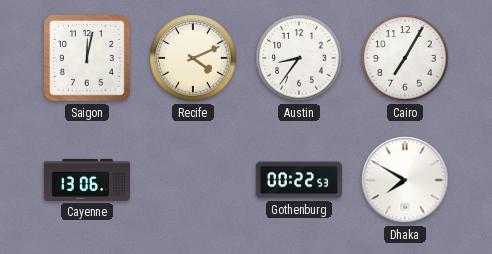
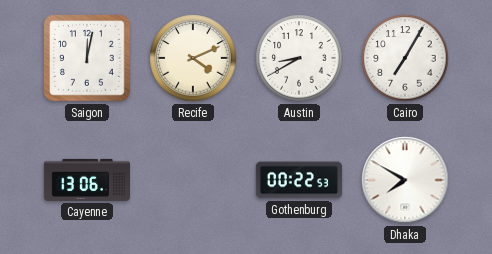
Austin: 8:36 -> 8:40
